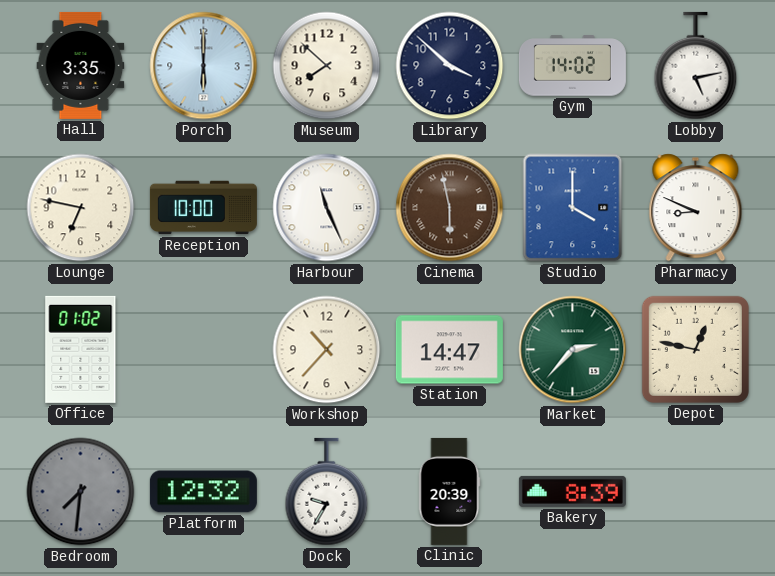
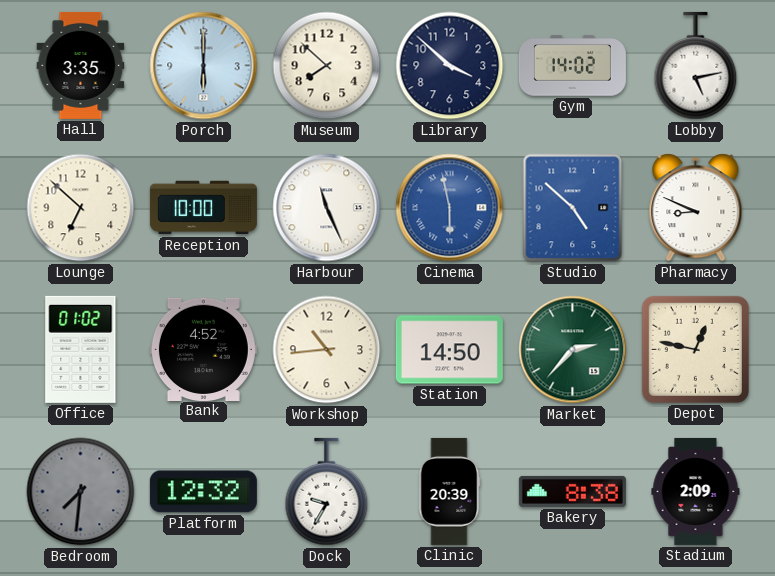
Lounge: 6:47 -> 6:52
Cinema dial: brown -> blue
Studio: 4:00 -> 4:52
Bank: none -> 4:52
Workshop: 10:37 -> 10:44
Station: 14:47 -> 14:50
Bakery: 8:39 -> 8:38
Stadium: none -> 2:09
